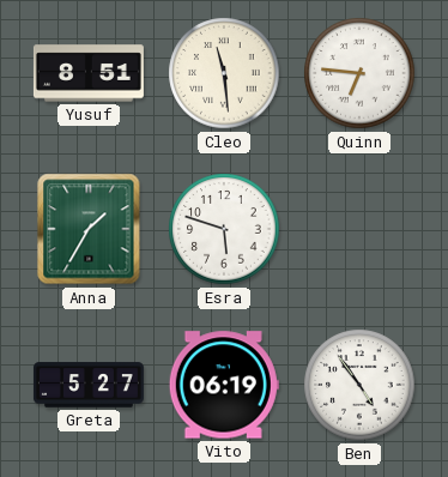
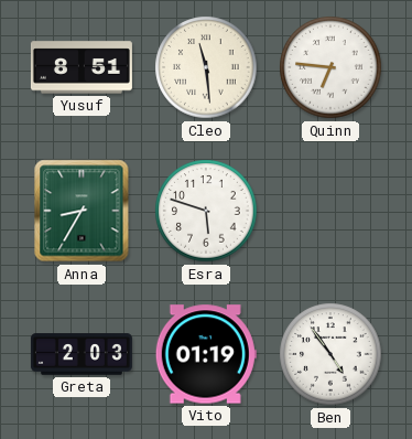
Anna: 1:35 -> 8:35
Greta: 5:27 -> 2:03
Vito: 06:19 -> 01:19
